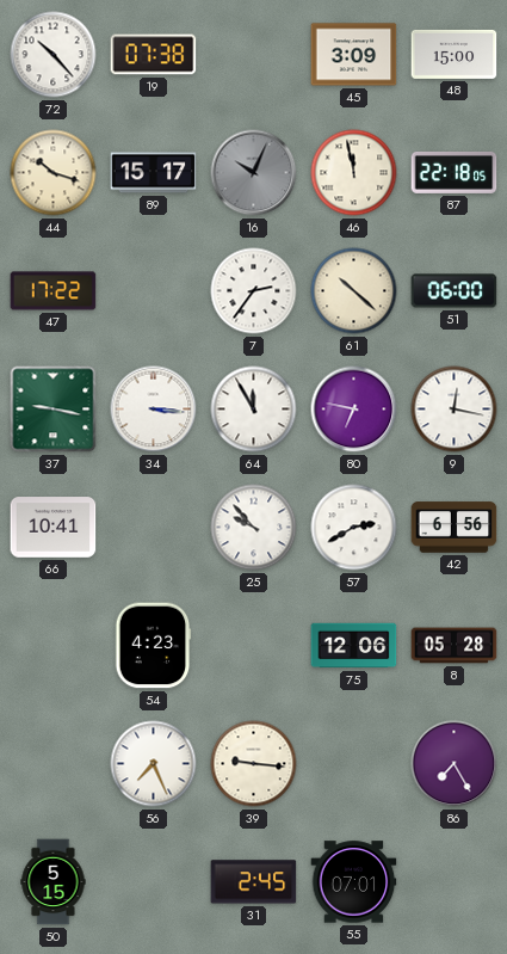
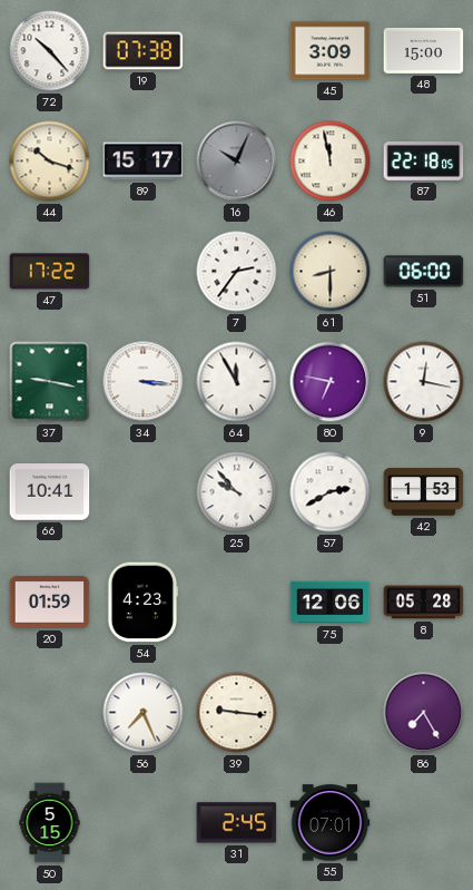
61: 10:22 -> 8:30
42: 6:56 -> 1:53
20: none -> 01:59
